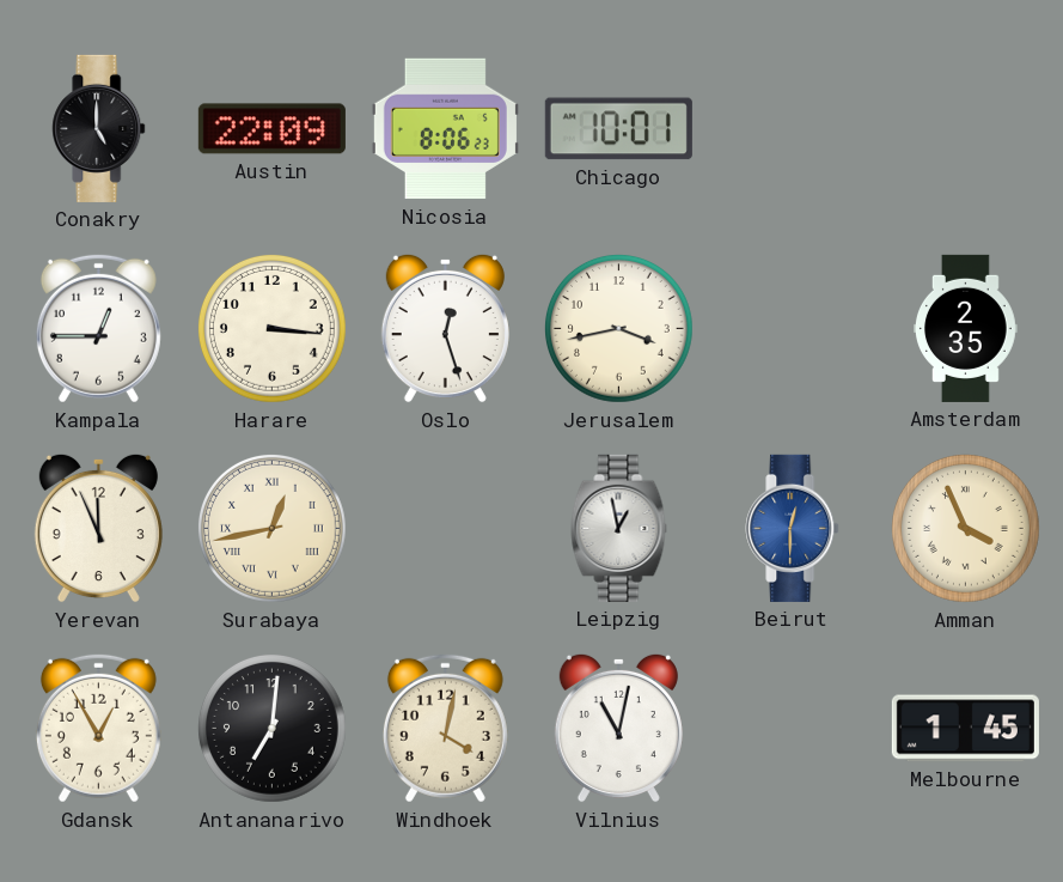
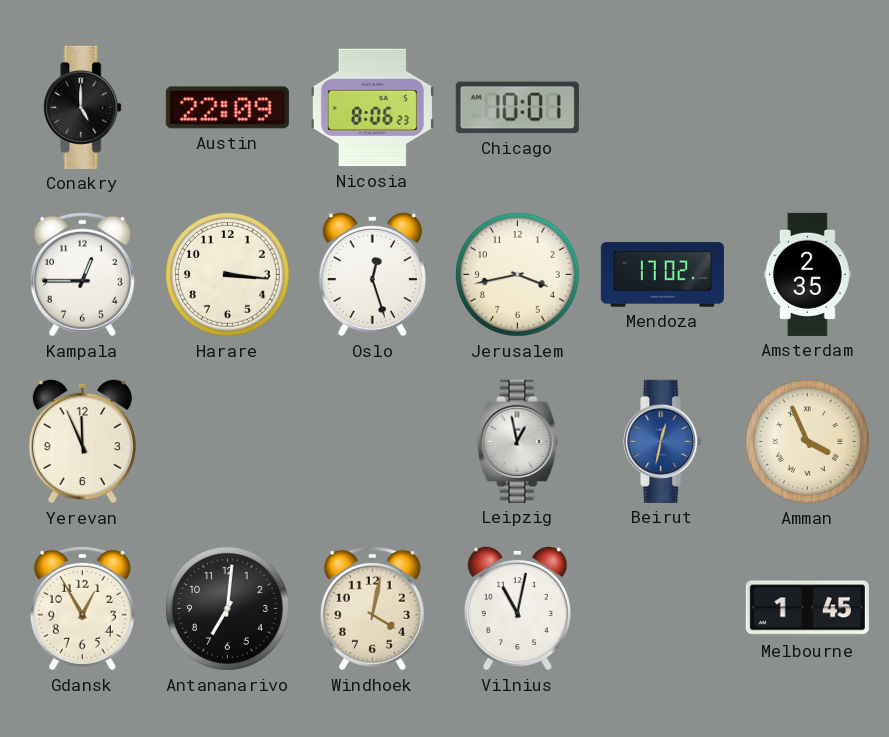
Mendoza: none -> 17:02
Surabaya: 12:43 -> none
Beirut: 12:30 -> 12:32
